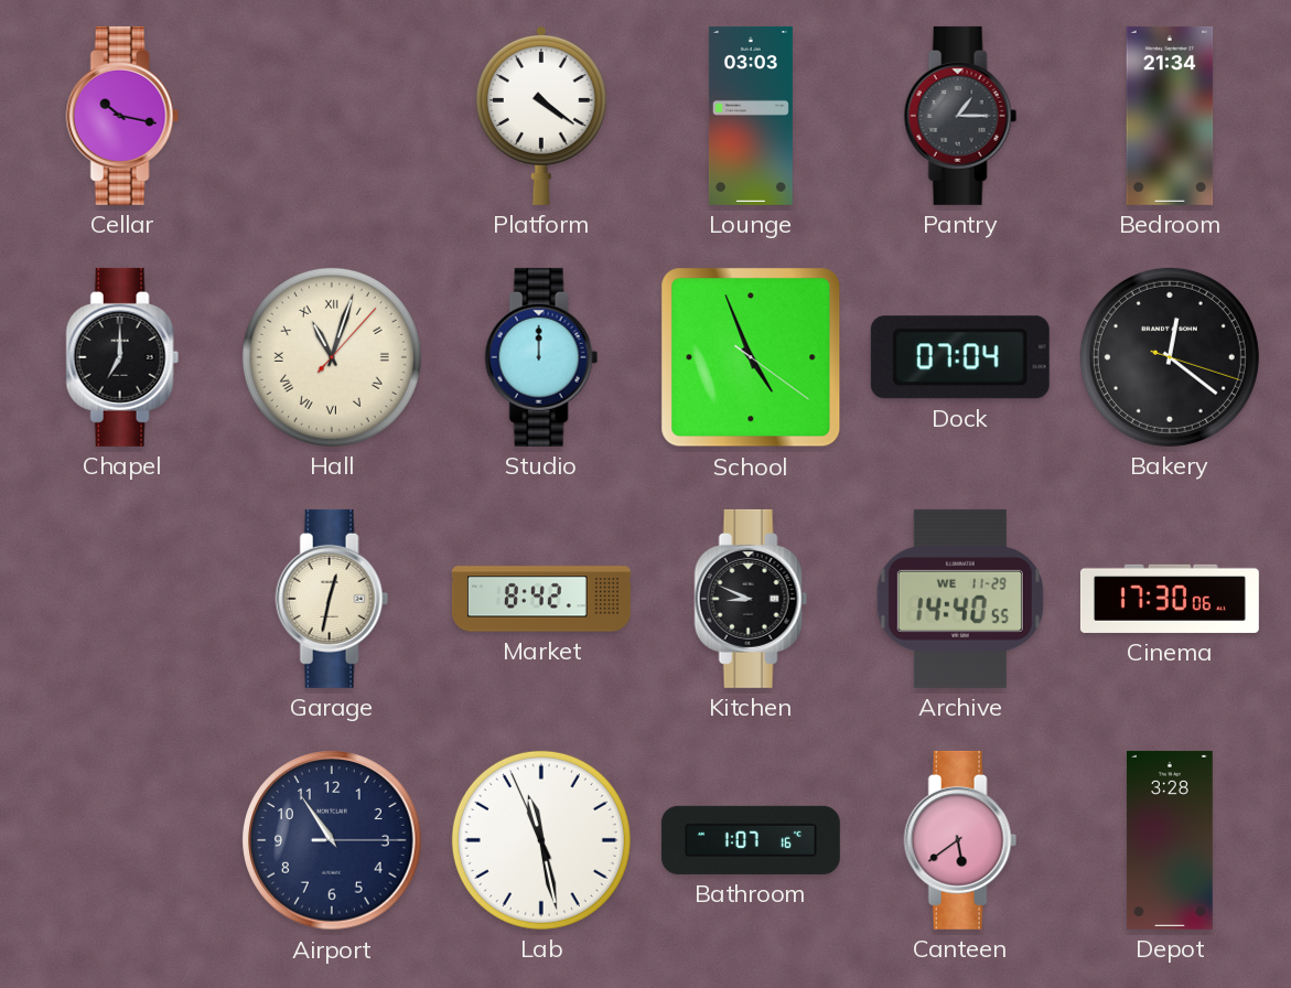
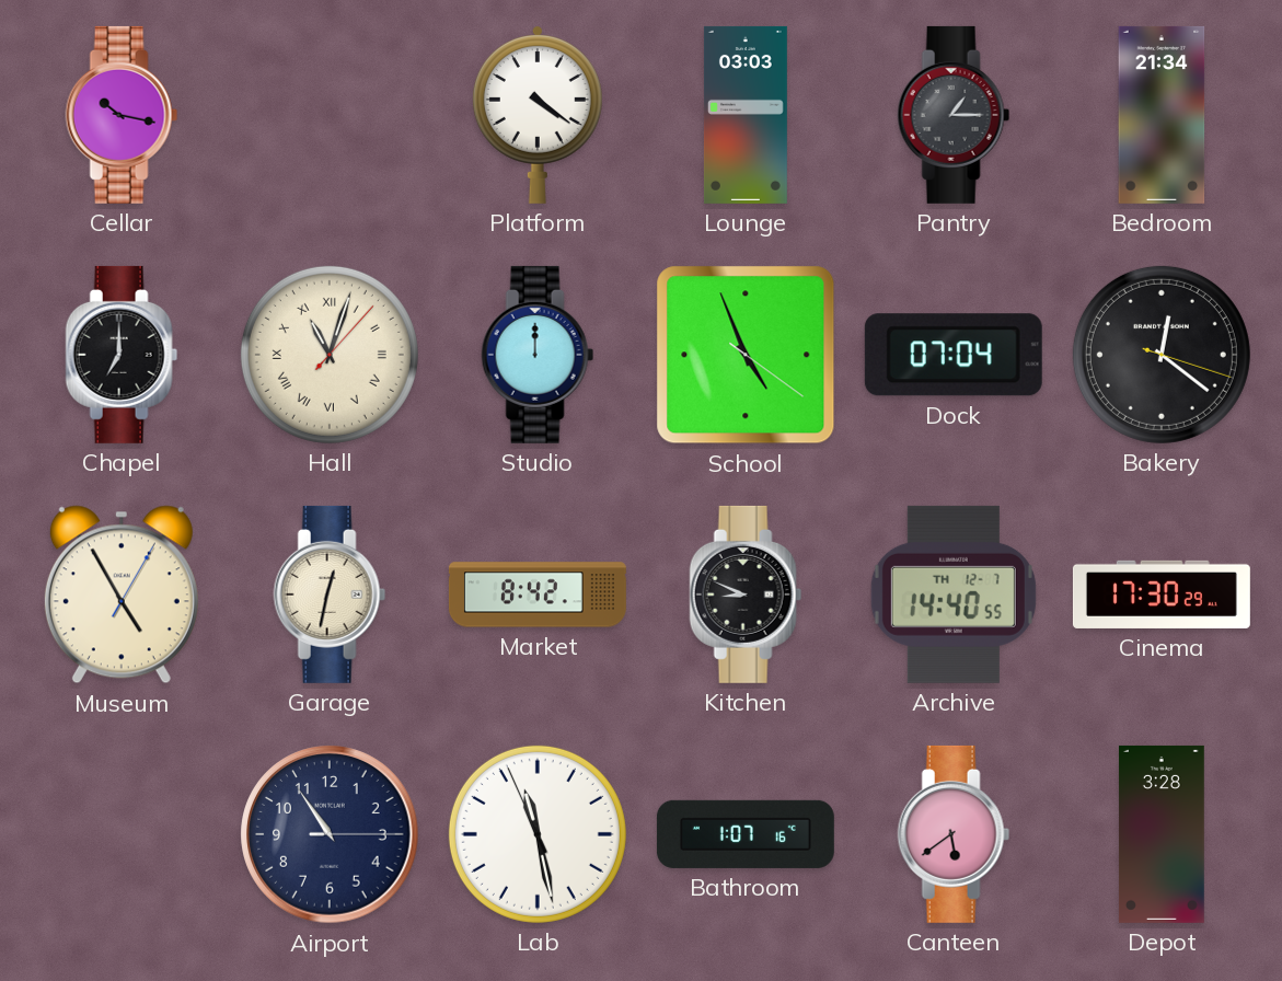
Museum: none -> 4:55
Archive date: WE 11-29 -> TH 12-7
Cinema: 17:30:06 -> 17:30:29
